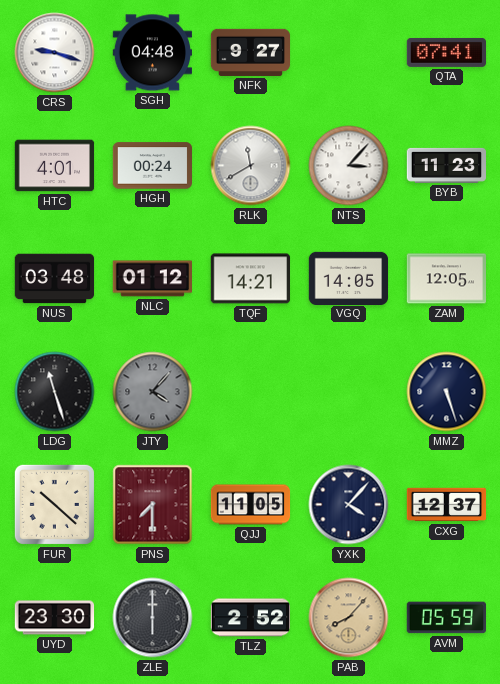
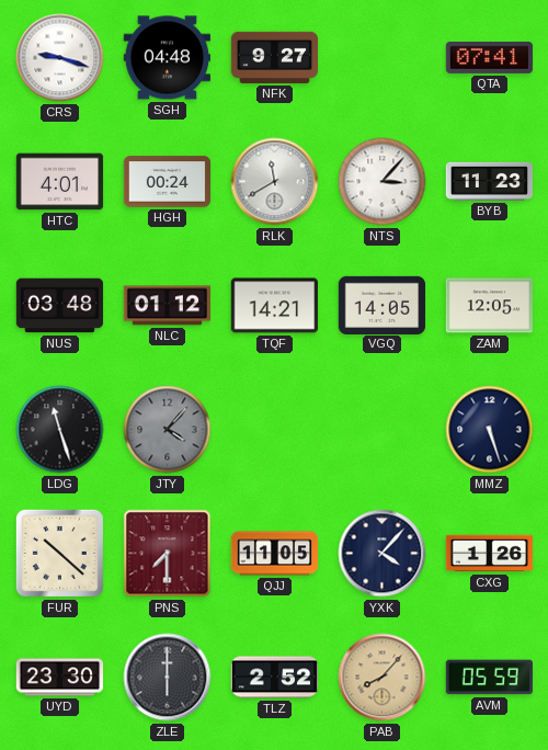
CXG: 12:37 -> 1:26
